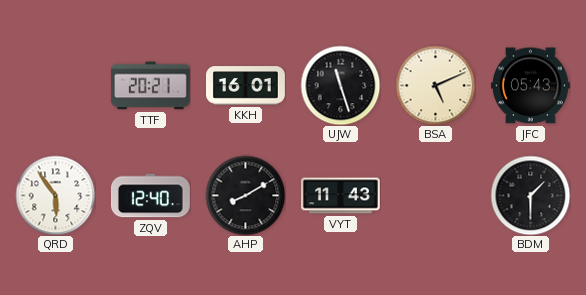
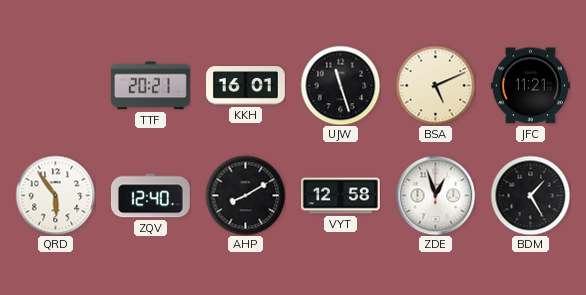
JFC: 05:43 -> 11:21
VYT: 11:43 -> 12:58
ZDE: none -> 12:57
BDM: 1:30 -> 1:25
